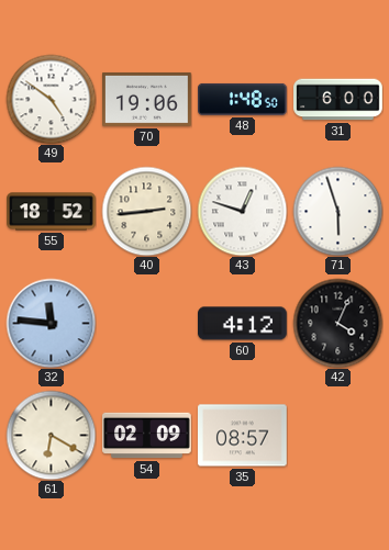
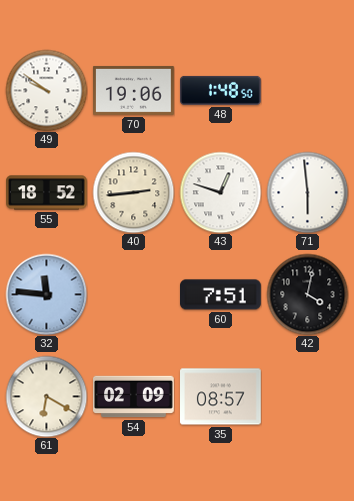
49: 4:51 -> 9:51
31: 6:00 -> none
71: 5:57 -> 5:59
60: 4:12 -> 7:51
42: 4:04 -> 4:02
